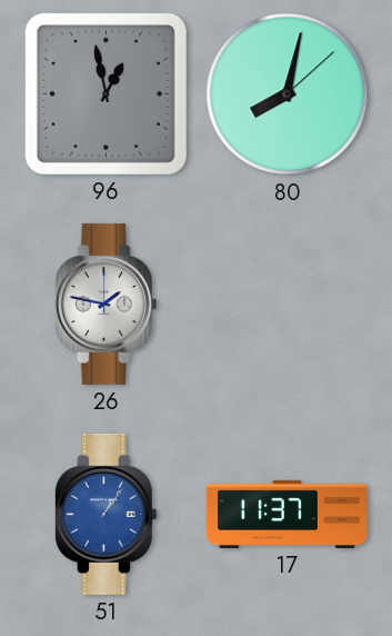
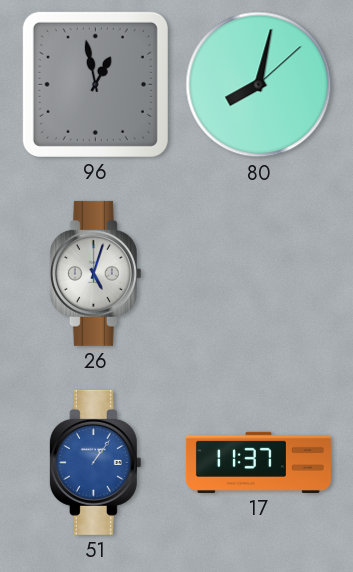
26: 1:47 -> 5:03
